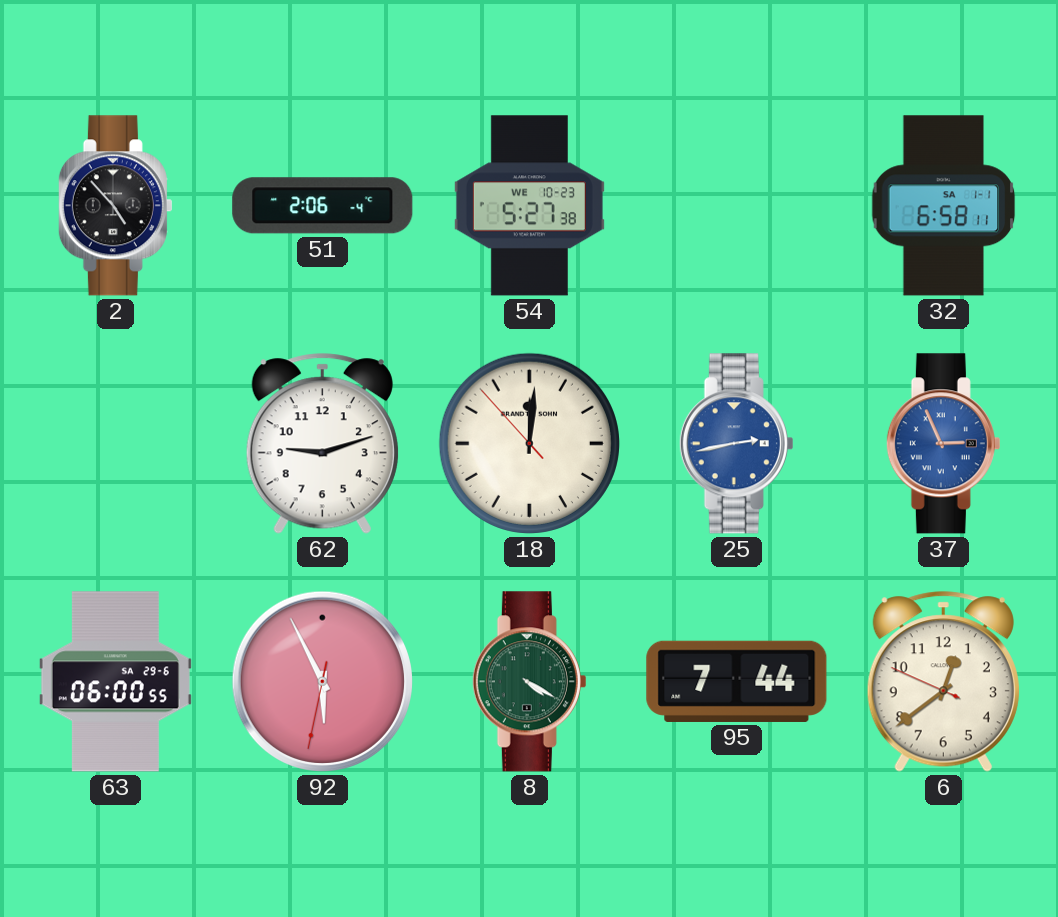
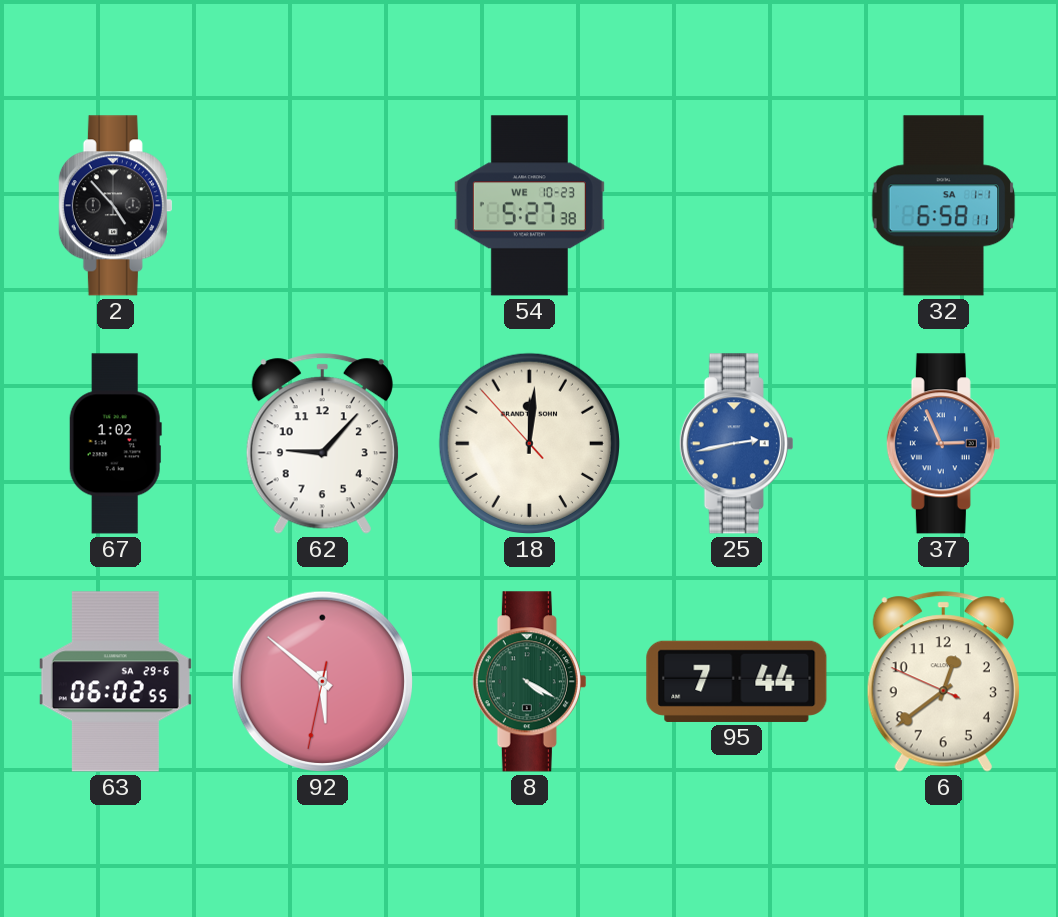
51: 2:06 -> none
67: none -> 1:02
62: 9:12 -> 9:07
63: 06:00 -> 06:02
92: 5:55 -> 5:51
